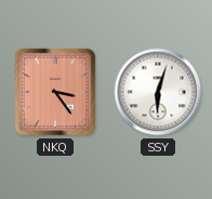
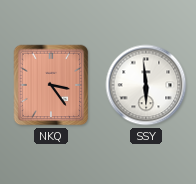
SSY: 6:03 -> 5:59
